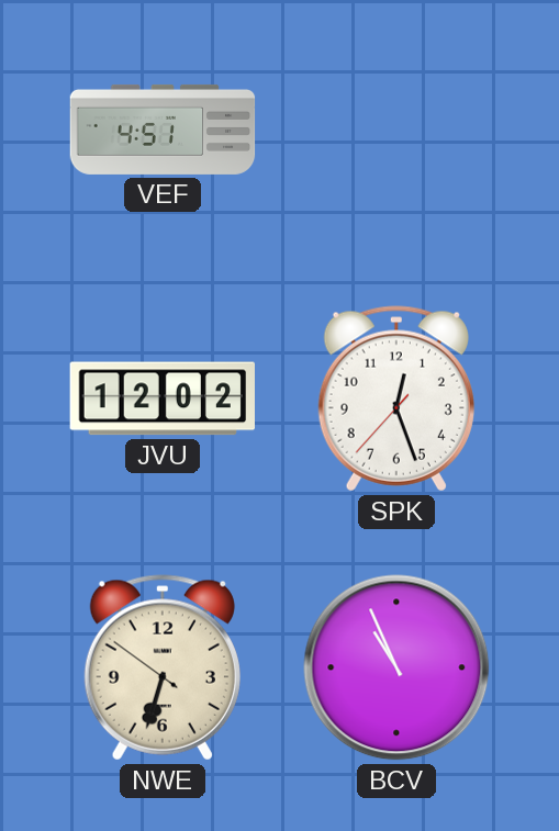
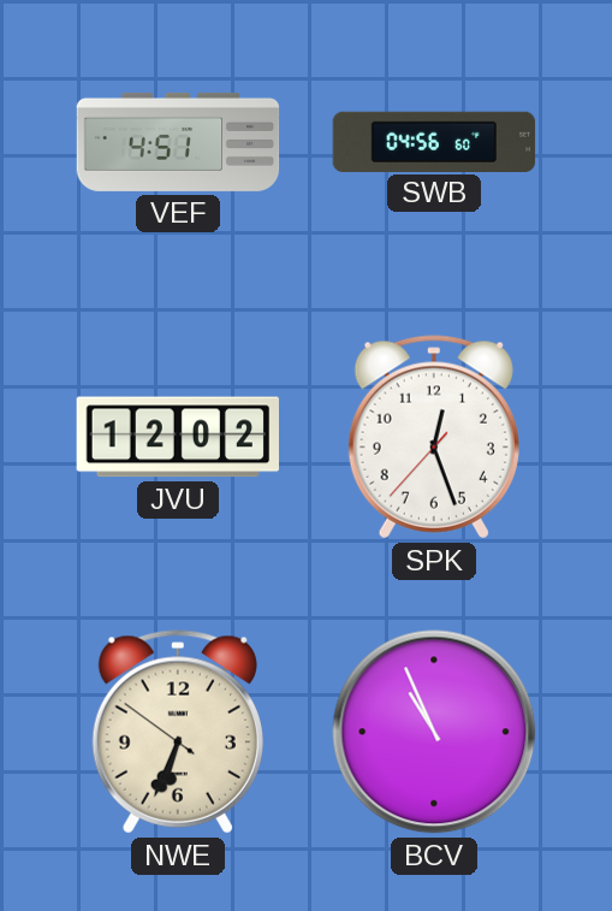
SWB: none -> 04:56
NWE: 6:32 -> 6:33
